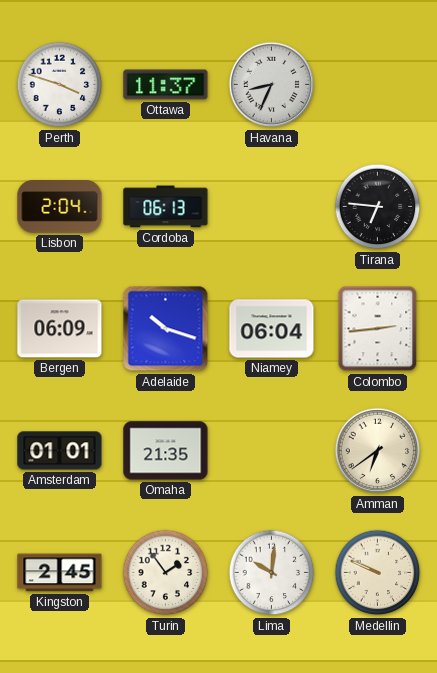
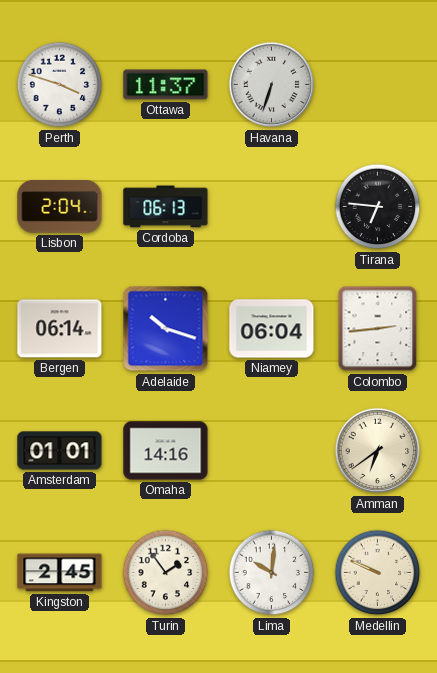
Havana: 8:34 -> 6:33
Bergen: 06:09 -> 06:14
Omaha: 21:35 -> 14:16
